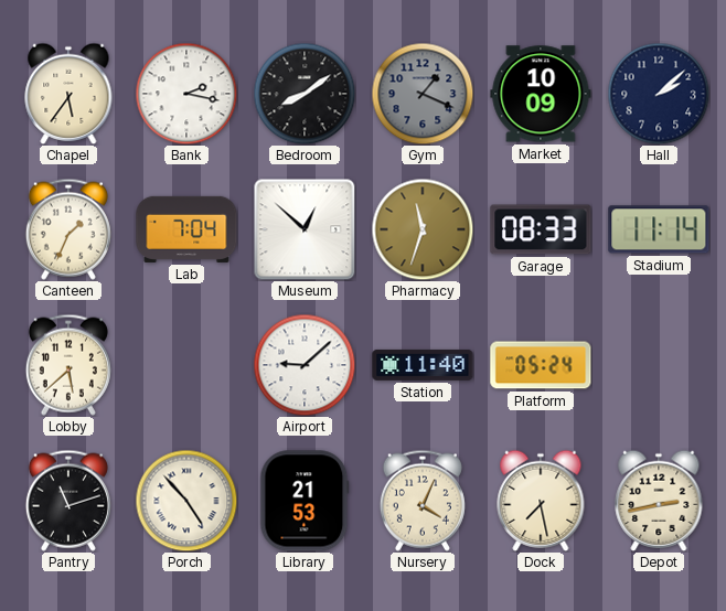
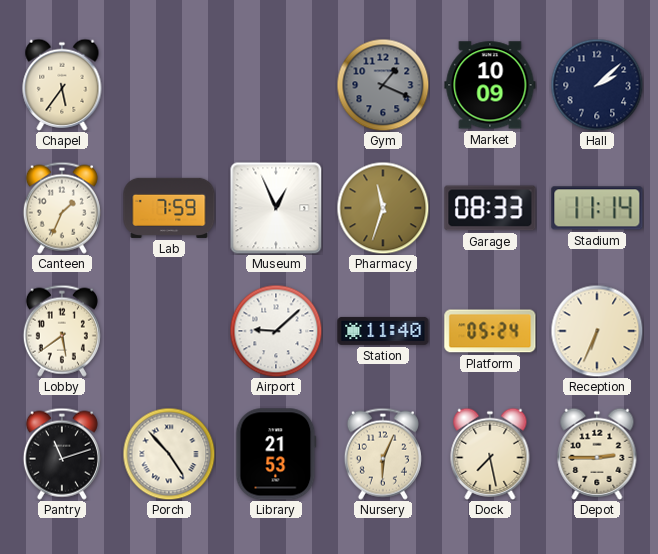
Bank: 2:17 -> none
Bedroom: 8:09 -> none
Lab: 7:04 -> 7:59
Museum: 12:52 -> 12:56
Lobby: 5:38 -> 5:39
Reception: none -> 6:34
Nursery: 4:04 -> 6:04
Depot: 2:43 -> 2:45
